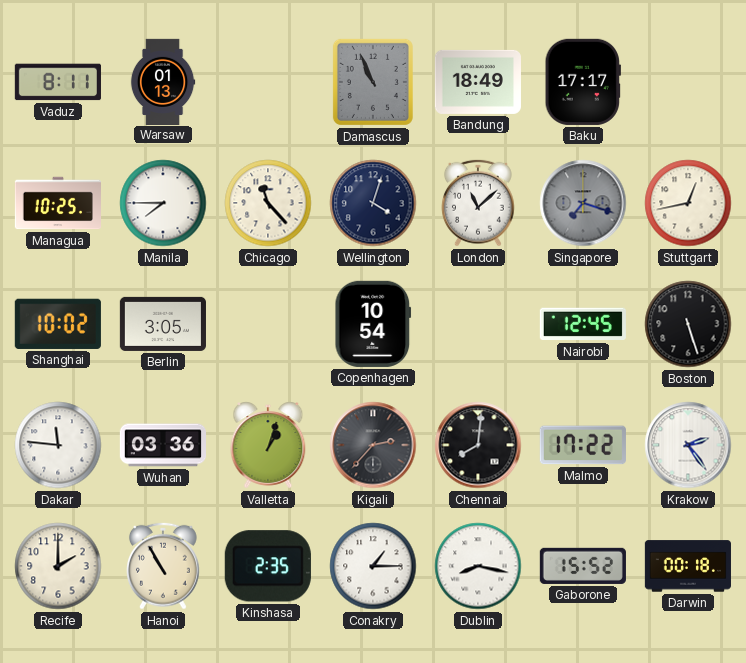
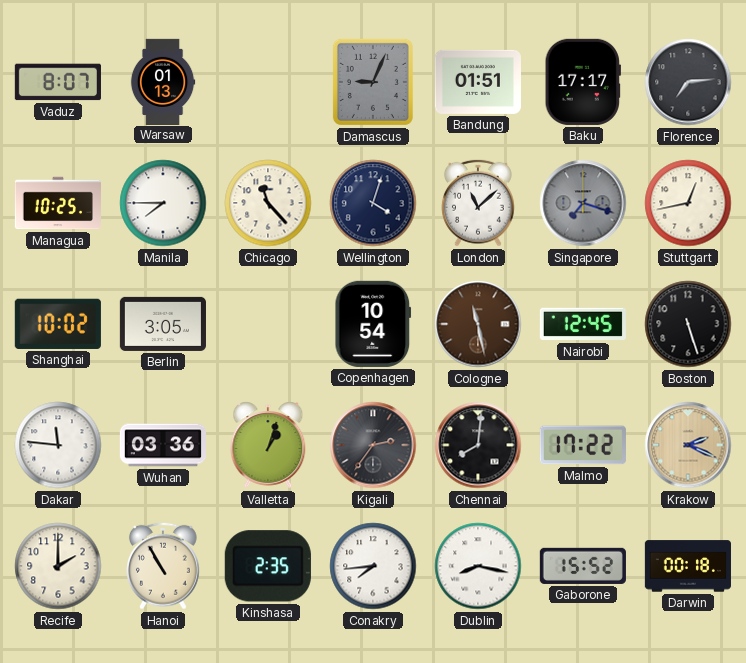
Vaduz: 8:11 -> 8:07
Damascus: 10:56 -> 9:04
Bandung: 18:49 -> 01:51
Florence: none -> 7:14
Cologne: none -> 11:28
Kigali: 2:37 -> 2:36
Krakow: 2:24 -> 2:19
Krakow dial: white -> champagne
Conakry: 1:15 -> 7:44
